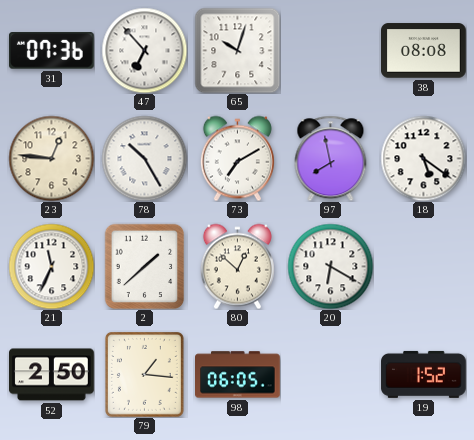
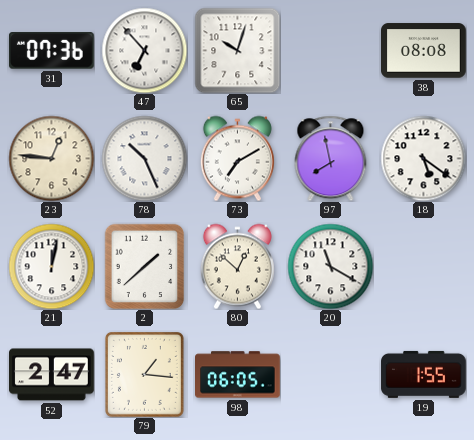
78: 10:25 -> 10:26
21: 11:34 -> 12:02
20: 6:20 -> 11:20
52: 2:50 -> 2:47
19: 1:52 -> 1:55
